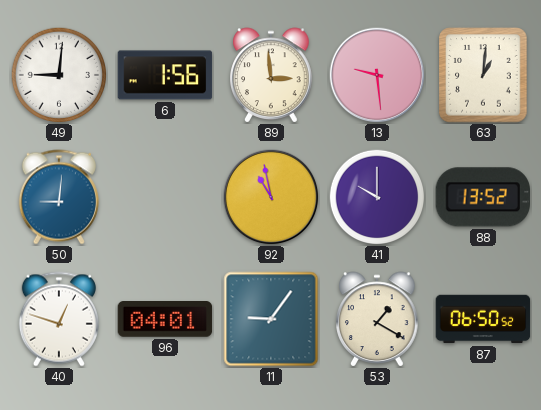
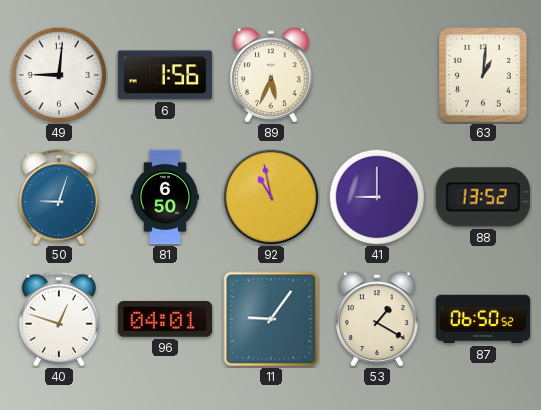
89: 2:59 -> 5:34
13: 9:29 -> none
50: 9:01 -> 9:03
81: none -> 6:50
41: 10:00 -> 9:00
